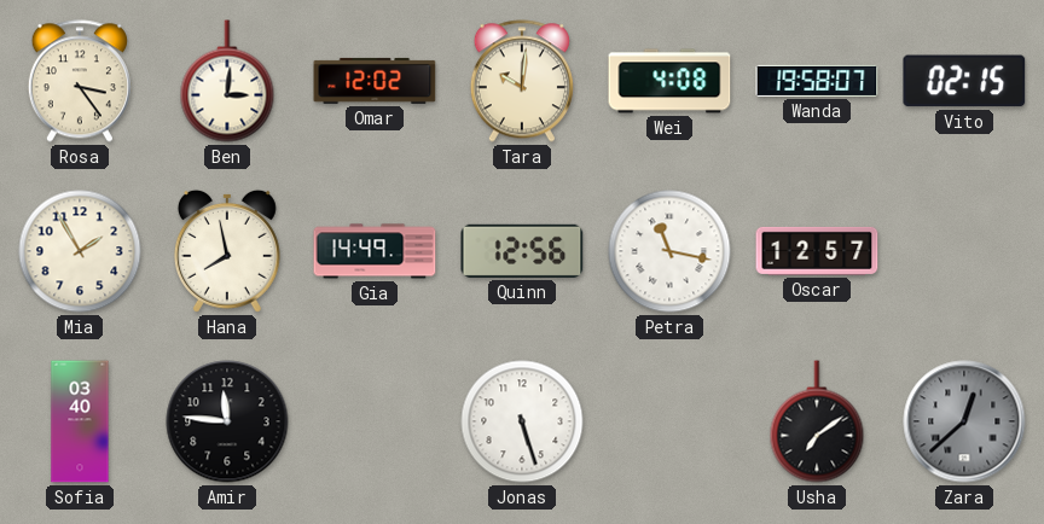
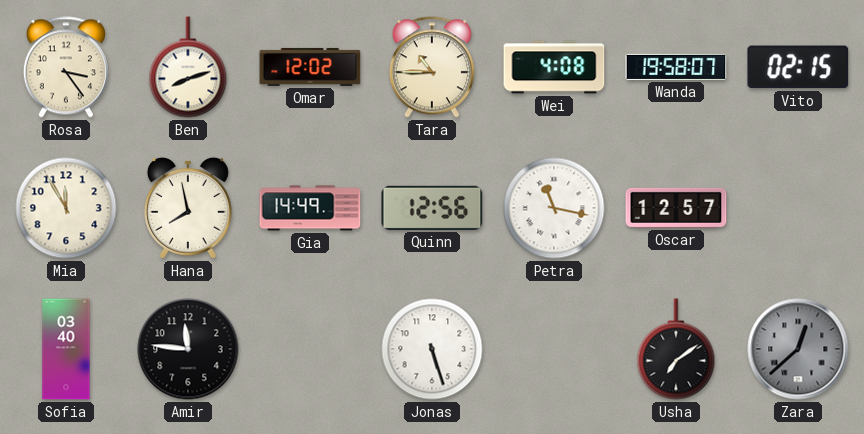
Ben: 3:01 -> 8:12
Tara: 10:01 -> 10:45
Mia: 1:55 -> 11:55
